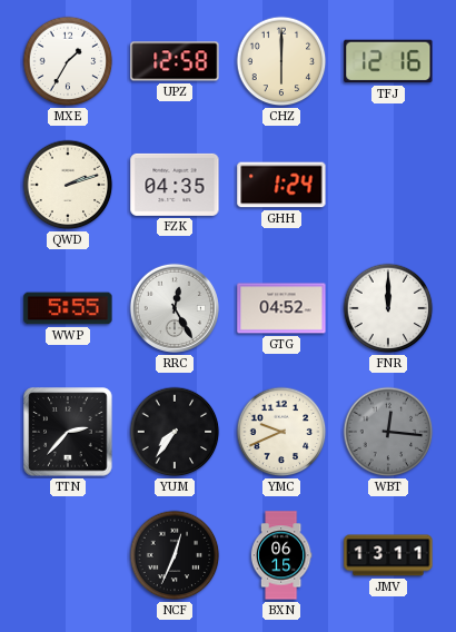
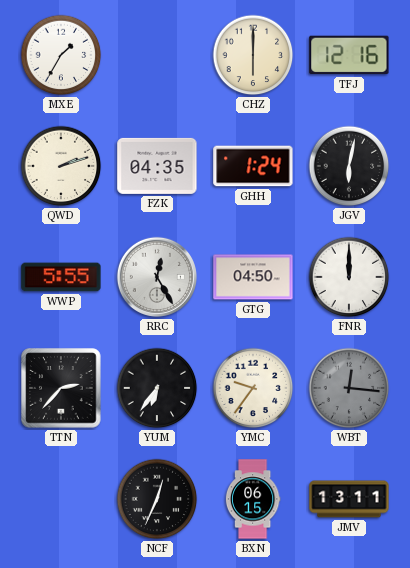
UPZ: 12:58 -> none
JGV: none -> 6:02
GTG: 04:52 -> 04:50
YUM: 7:36 -> 6:36
YMC: 9:41 -> 9:36
